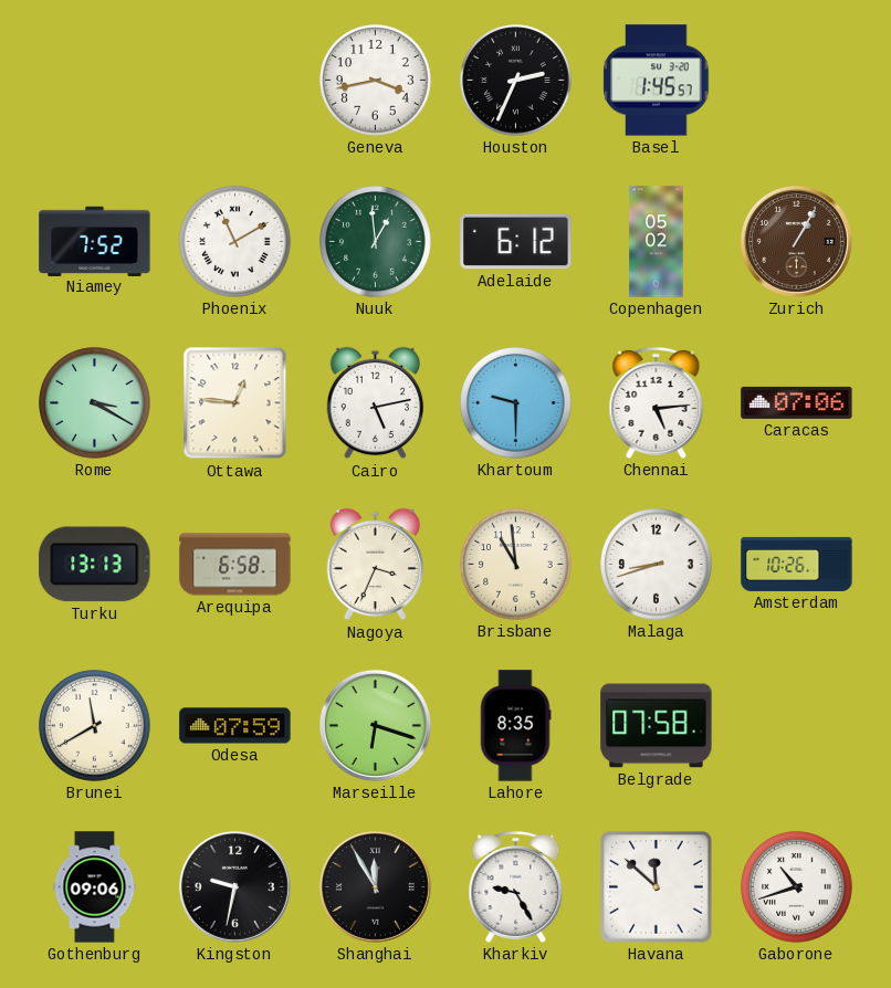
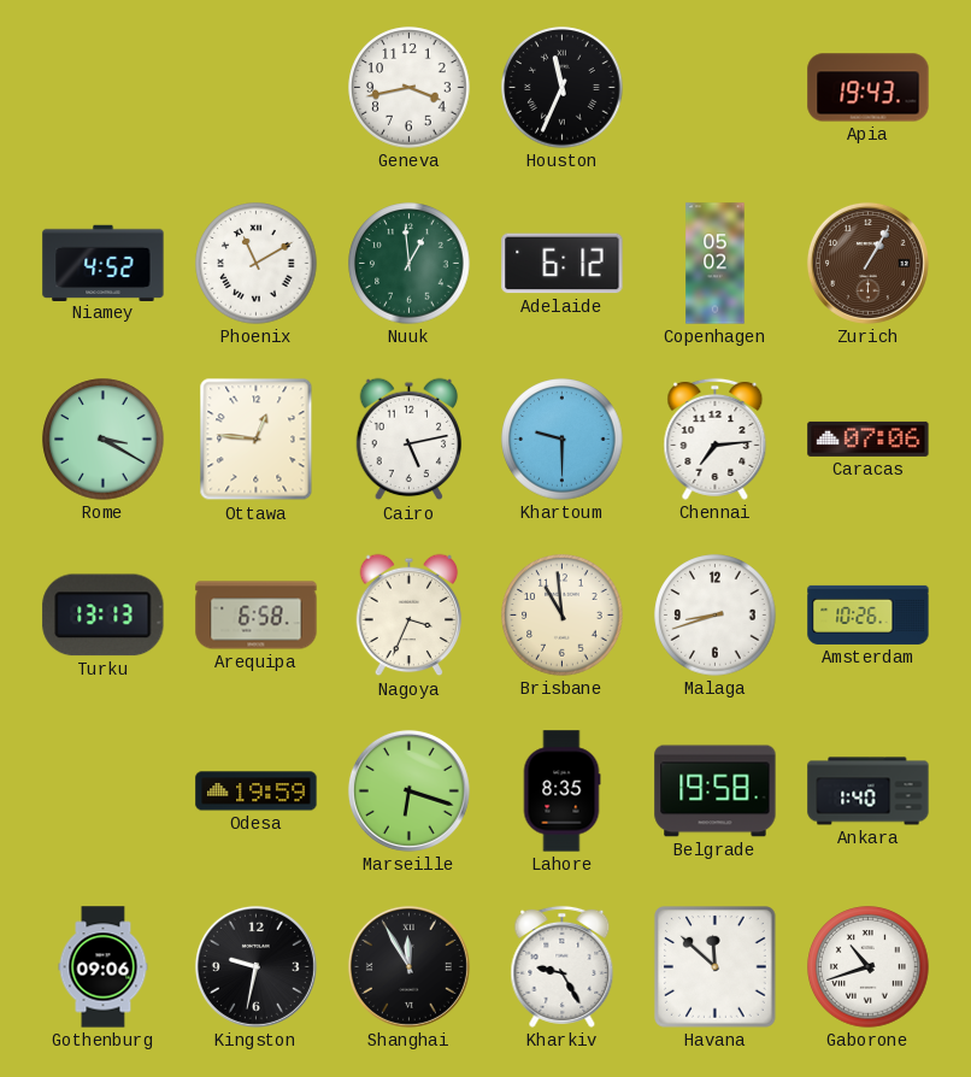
Houston: 2:34 -> 11:34
Basel: 1:45 -> none
Apia: none -> 19:43
Niamey: 7:52 -> 4:52
Chennai: 5:14 -> 7:14
Brunei: 11:40 -> none
Odesa: 07:59 -> 19:59
Belgrade: 07:58 -> 19:58
Ankara: none -> 1:40
